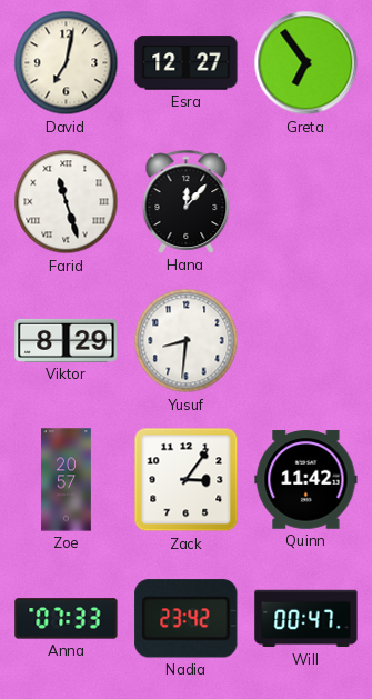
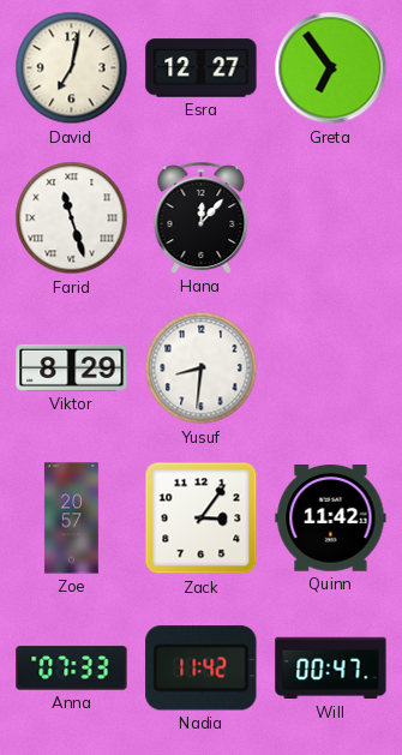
Nadia: 23:42 -> 11:42
